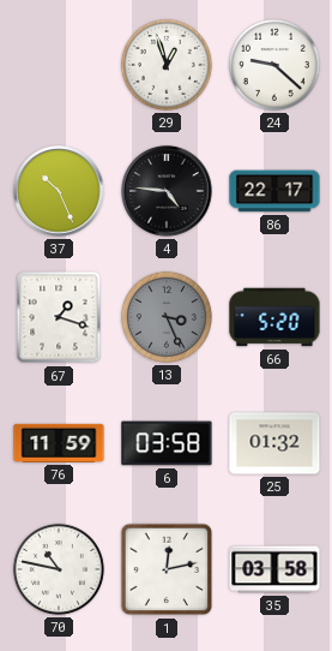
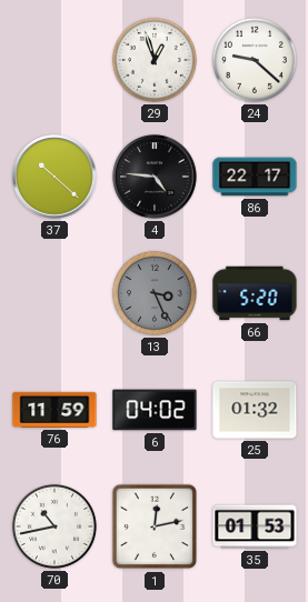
37: 10:26 -> 10:22
67: 1:18 -> none
6: 03:58 -> 04:02
70: 10:47 -> 10:43
35: 03:58 -> 01:53
